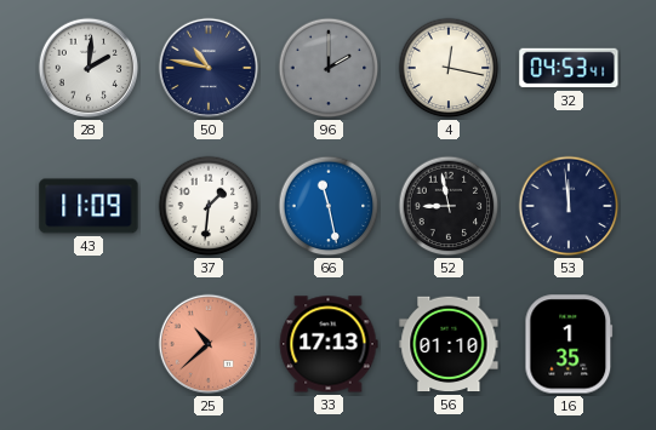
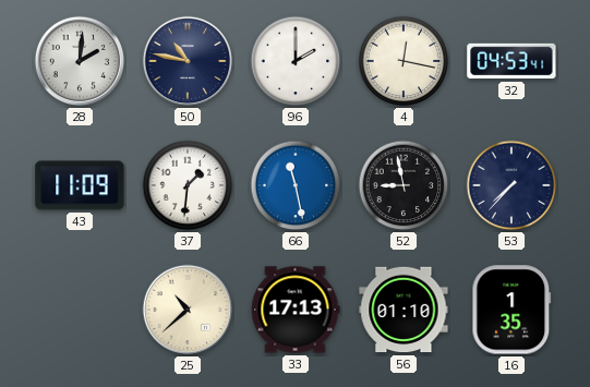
96 dial: grey -> white
53: 11:59 -> 7:37
25 dial: salmon -> cream
